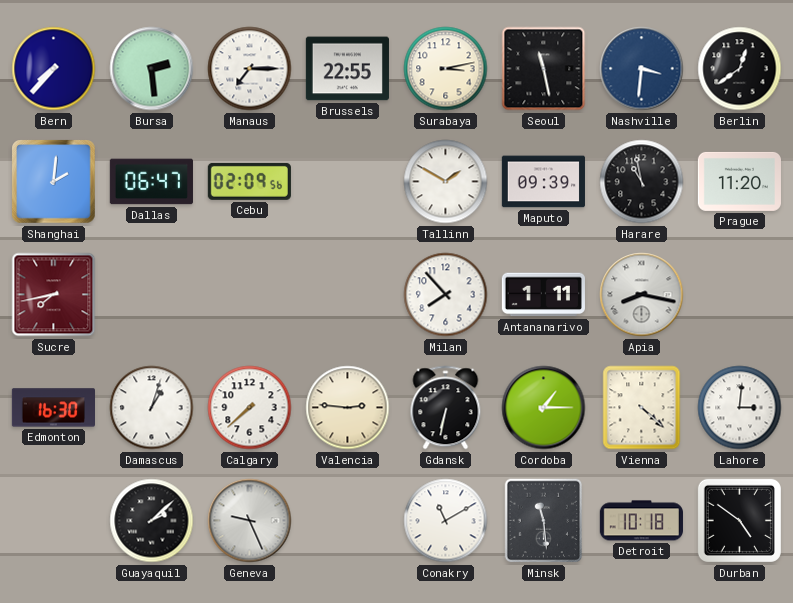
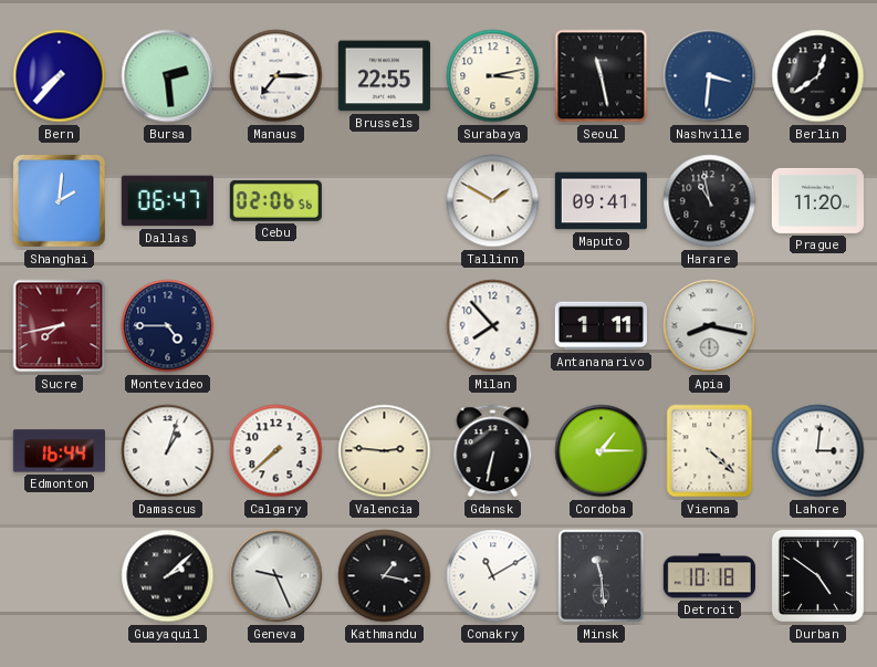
Cebu: 02:09 -> 02:06
Maputo: 09:39 -> 09:41
Montevideo: none -> 4:45
Edmonton: 16:30 -> 16:44
Kathmandu: none -> 1:17
